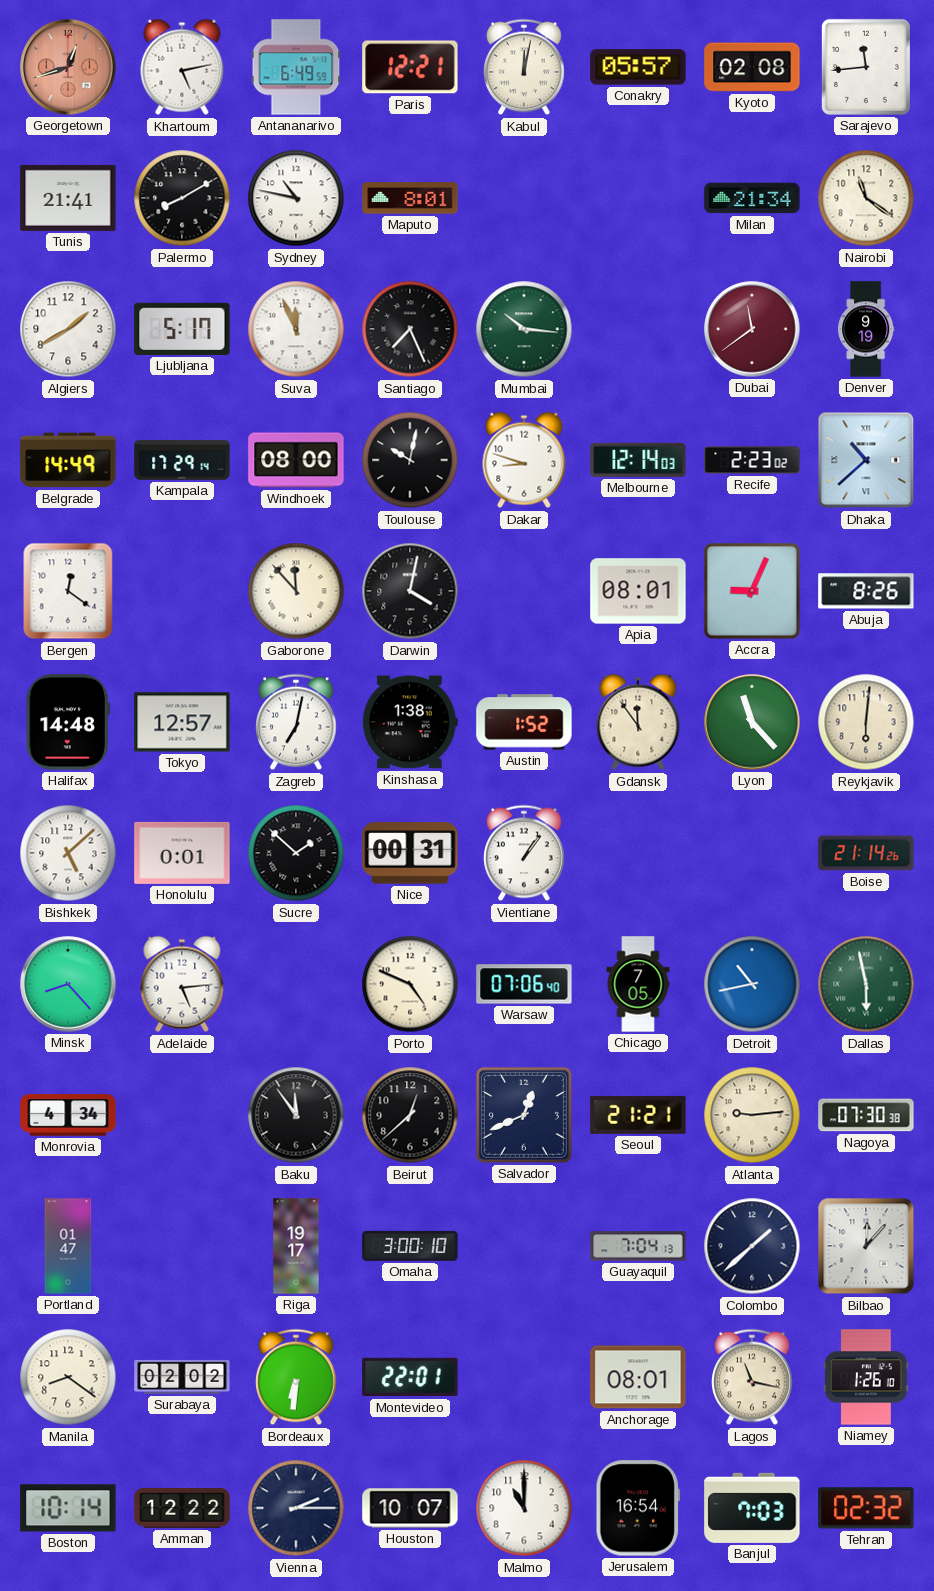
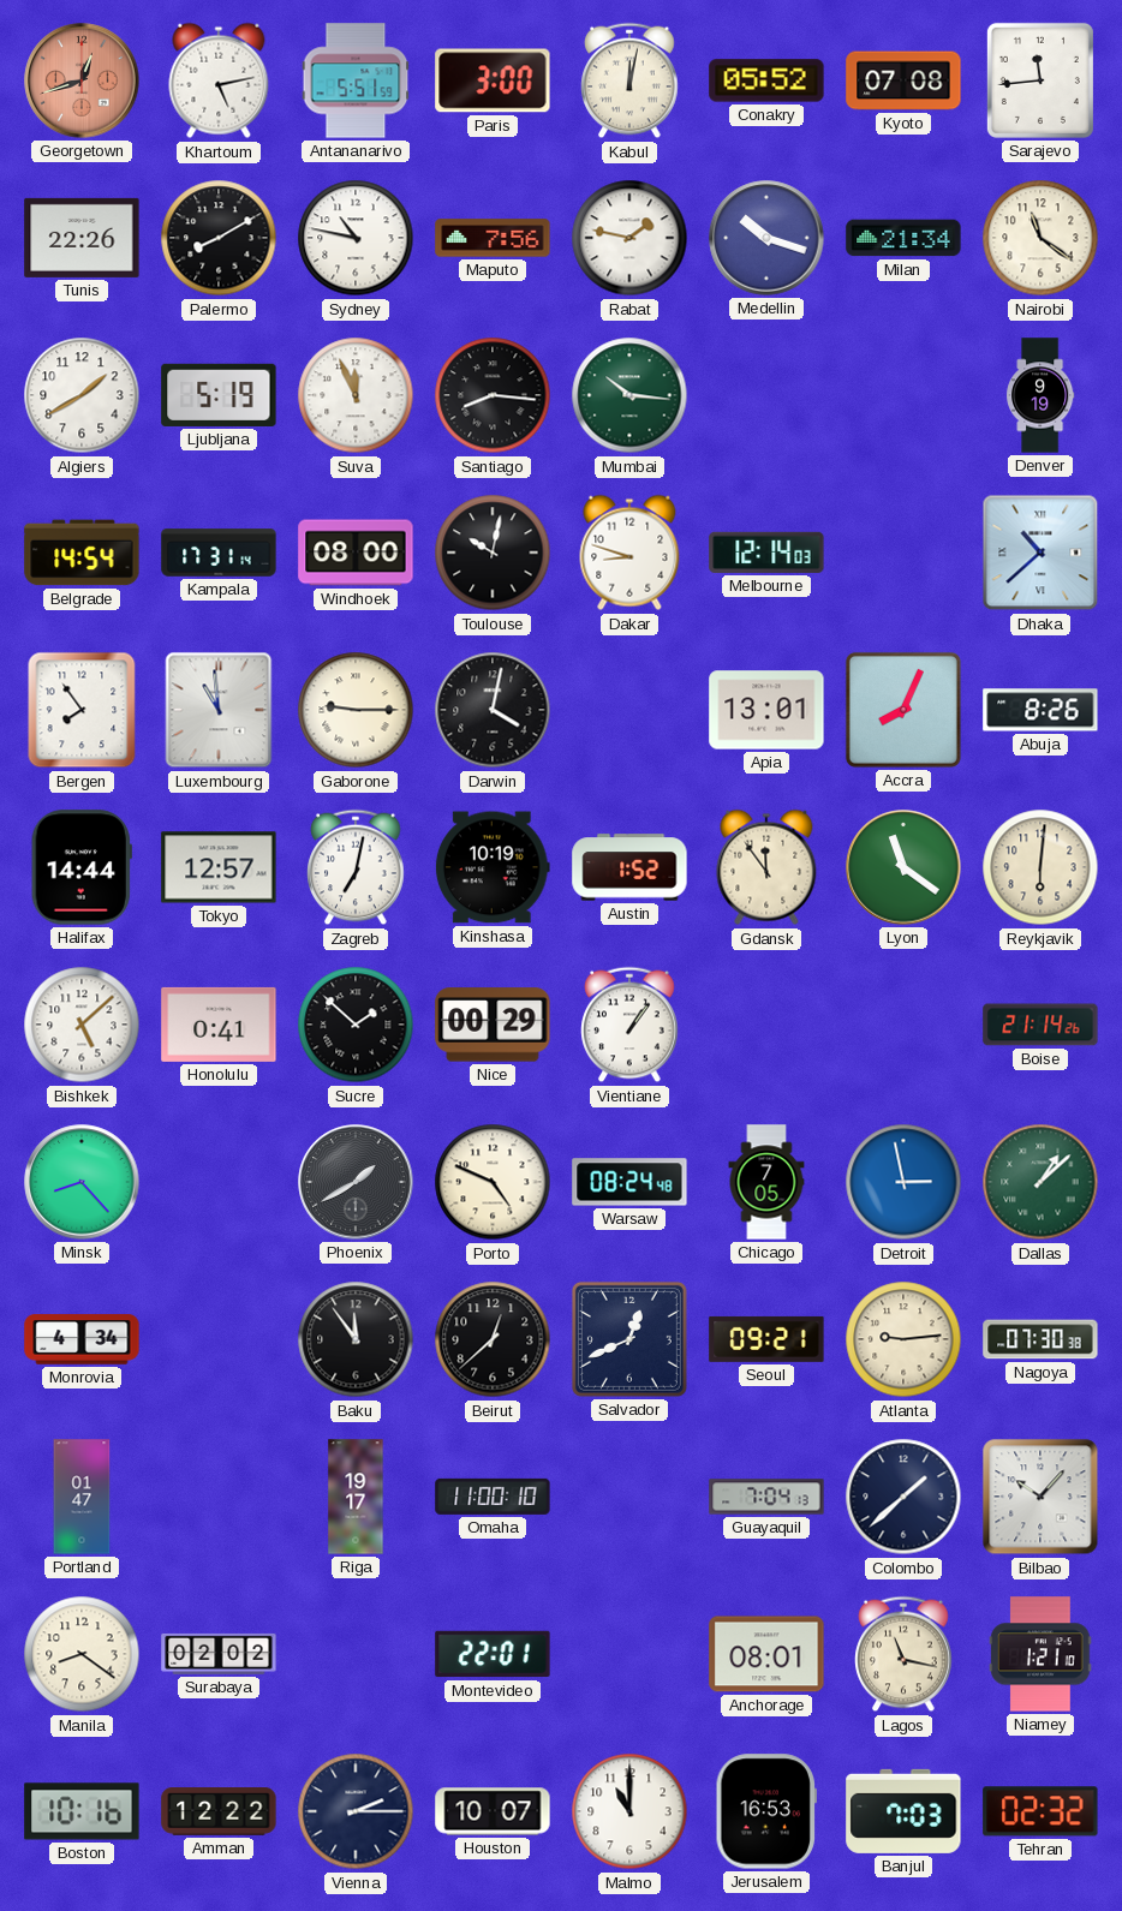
Antananarivo: 6:49 -> 5:51
Paris: 12:21 -> 3:00
Conakry: 05:57 -> 05:52
Kyoto: 02:08 -> 07:08
Tunis: 21:41 -> 22:26
Maputo: 8:01 -> 7:56
Rabat: none -> 1:47
Medellin: none -> 10:18
Ljubljana: 5:17 -> 5:19
Santiago: 7:26 -> 8:16
Dubai: 11:39 -> none
Belgrade: 14:49 -> 14:54
Kampala: 17:29 -> 17:31
Recife: 2:23 -> none
Bergen: 12:21 -> 7:54
Luxembourg: none -> 10:59
Gaborone: 11:53 -> 9:15
Apia: 08:01 -> 13:01
Accra: 9:04 -> 8:04
Halifax: 14:48 -> 14:44
Kinshasa: 1:38 -> 10:19
Lyon: 11:23 -> 11:21
Honolulu: 0:01 -> 0:41
Nice: 00:31 -> 00:29
Adelaide: 5:14 -> none
Phoenix: none -> 1:40
Warsaw: 07:06 -> 08:24
Detroit: 10:43 -> 2:58
Dallas: 5:58 -> 1:08
Seoul: 21:21 -> 09:21
Omaha: 3:00 -> 11:00
Bilbao: 12:07 -> 10:07
Bordeaux: 6:31 -> none
Niamey: 1:26 -> 1:21
Boston: 10:14 -> 10:16
Jerusalem: 16:54 -> 16:53
